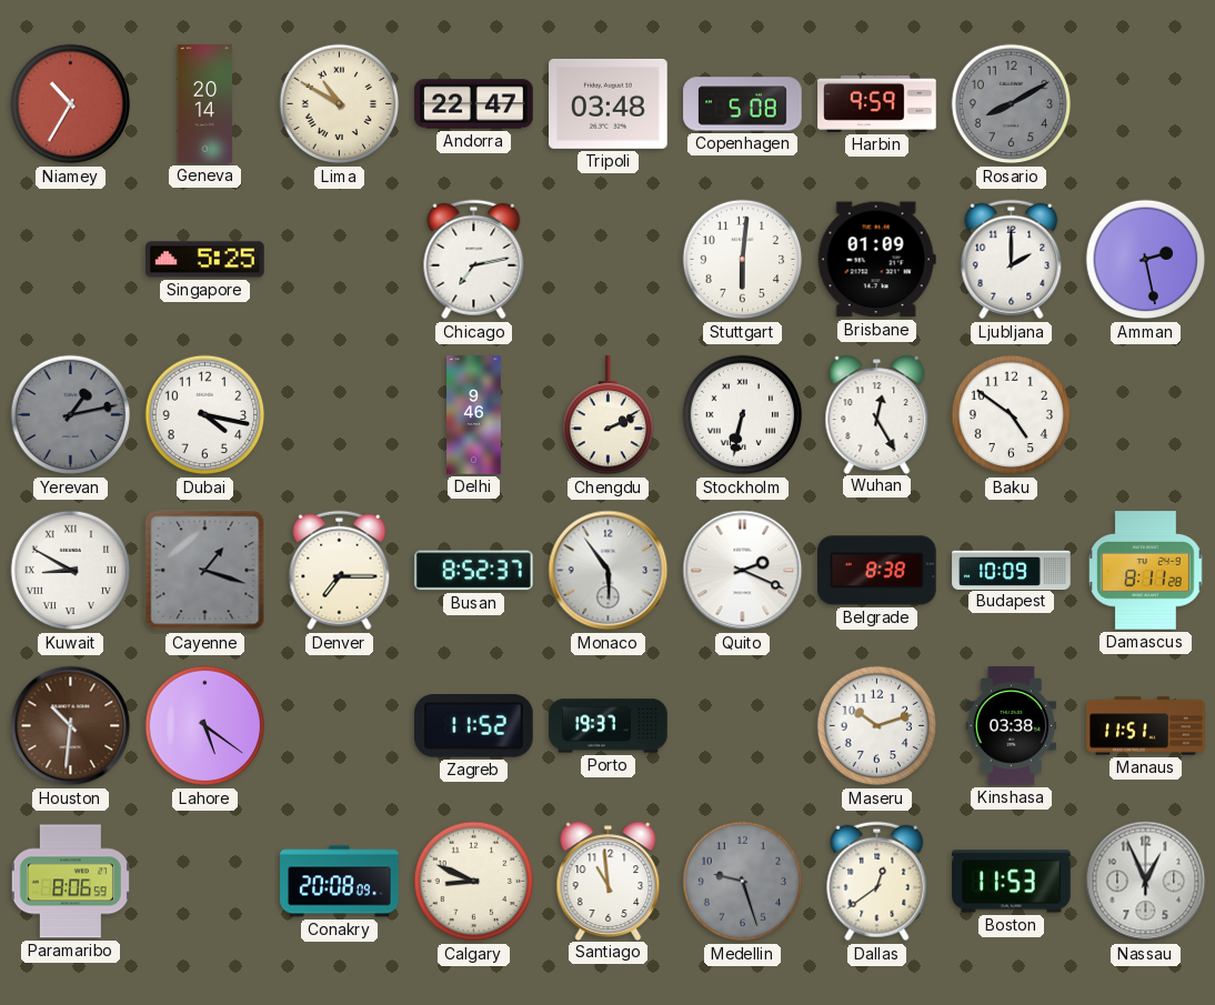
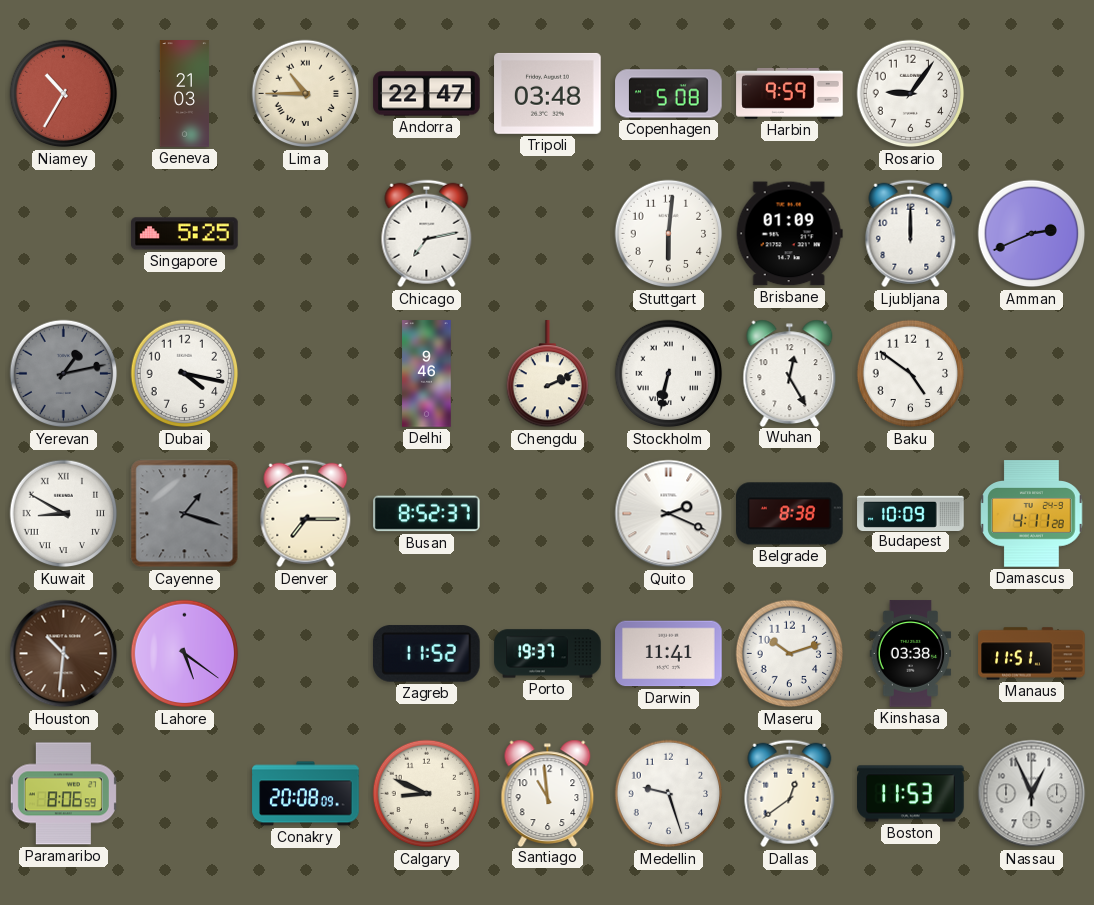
Geneva: 20:14 -> 21:03
Lima: 10:50 -> 10:45
Rosario: 8:10 -> 9:06
Rosario dial: grey -> white
Ljubljana: 2:00 -> 12:00
Amman: 2:28 -> 2:41
Monaco: 5:54 -> none
Damascus: 8:11 -> 4:11
Darwin: none -> 11:41
Medellin dial: grey -> white
